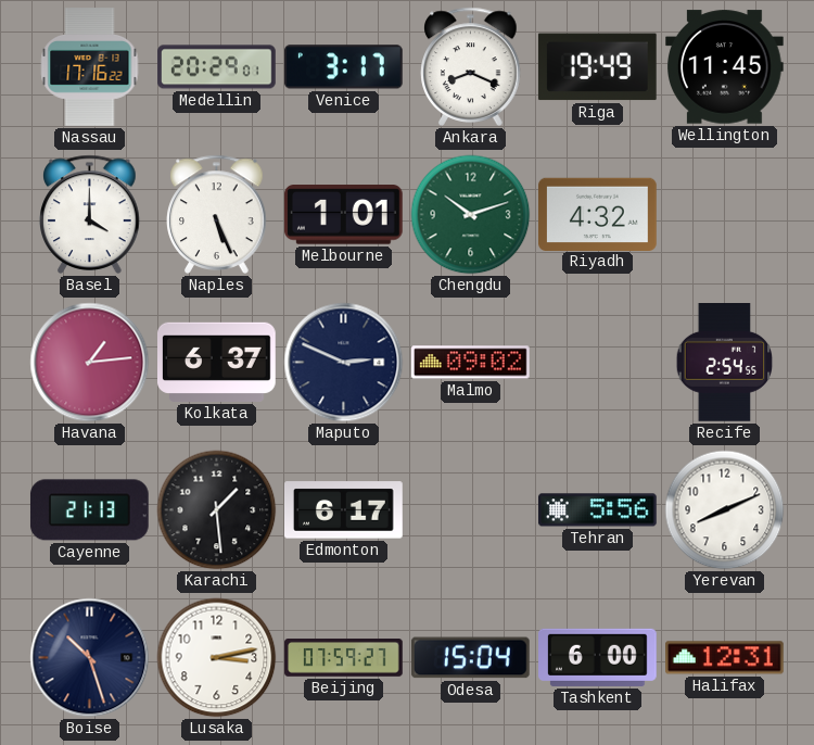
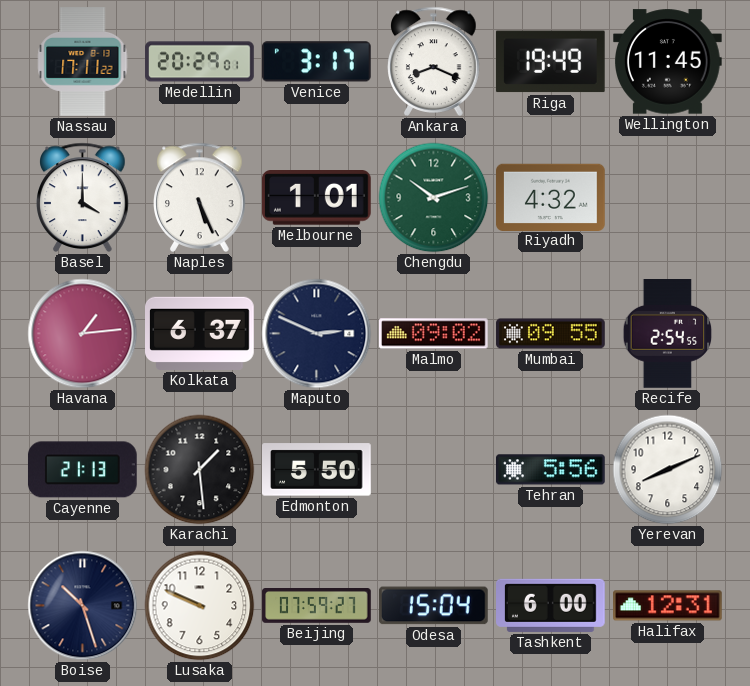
Nassau: 17:16 -> 17:11
Mumbai: none -> 09:55
Edmonton: 6:17 -> 5:50
Lusaka: 3:13 -> 9:49
